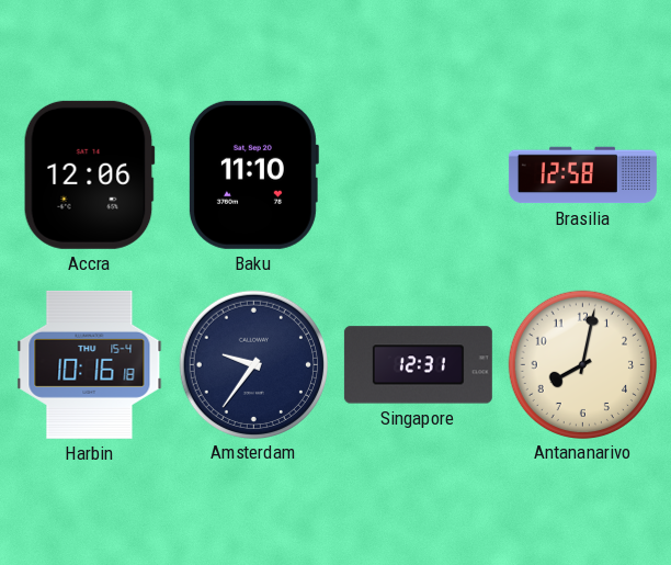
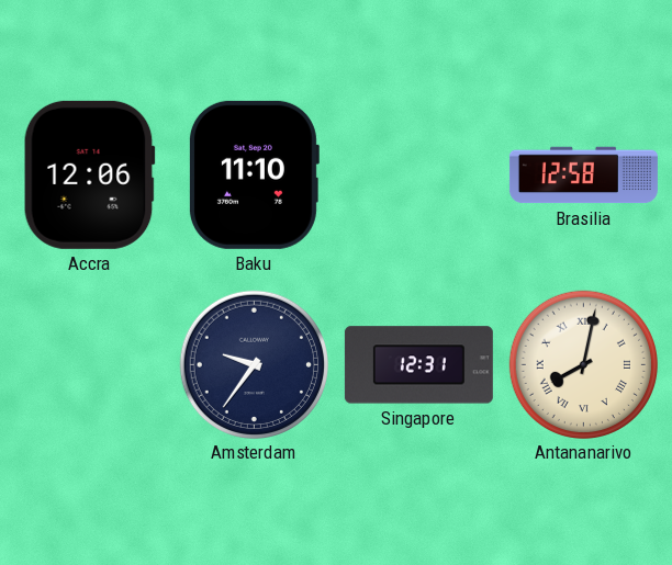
Harbin: 10:16 -> none
Antananarivo numerals: Arabic -> Roman
